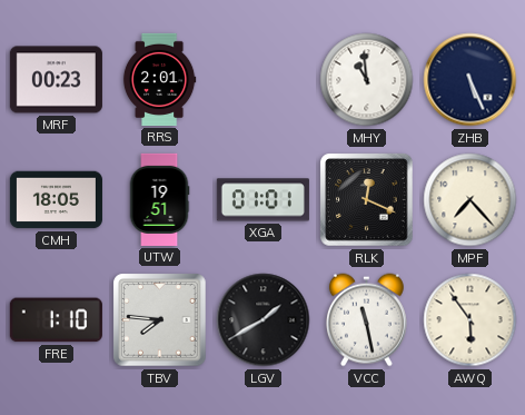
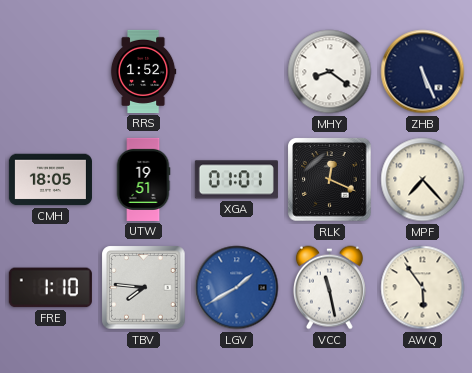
MRF: 00:23 -> none
RRS: 2:01 -> 1:52
MHY: 10:59 -> 8:21
LGV dial: black -> blue
